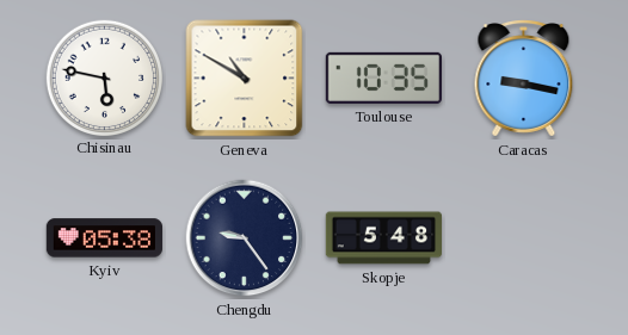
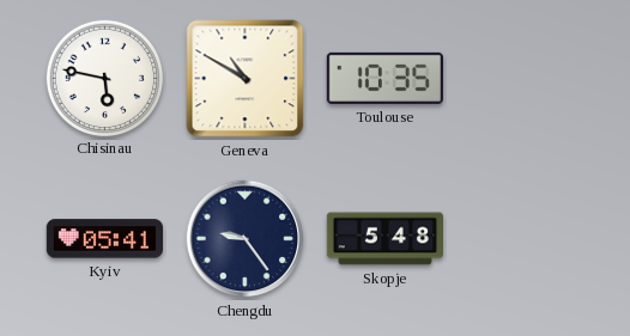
Caracas: 9:17 -> none
Kyiv: 05:38 -> 05:41
